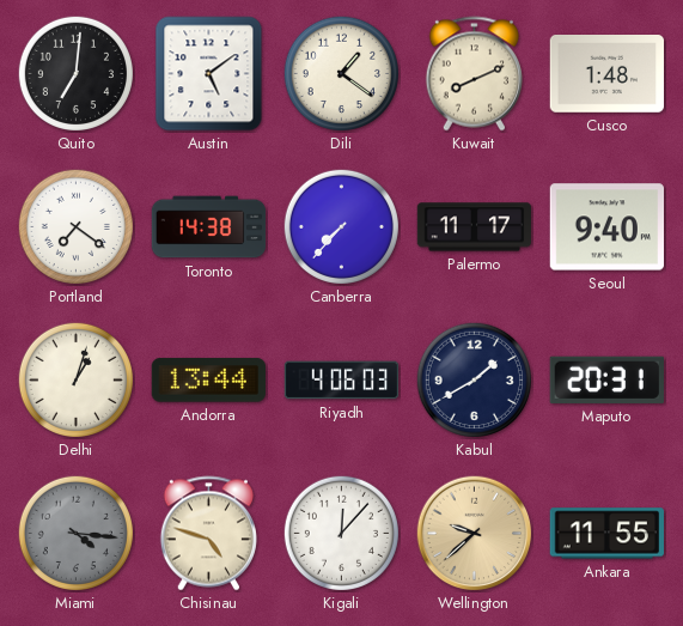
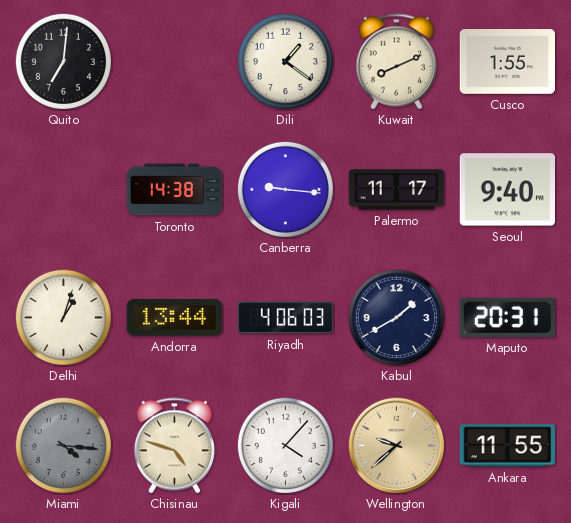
Austin: 5:09 -> none
Cusco: 1:48 -> 1:55
Portland: 7:21 -> none
Canberra: 7:37 -> 9:16
Kigali: 12:07 -> 4:07
